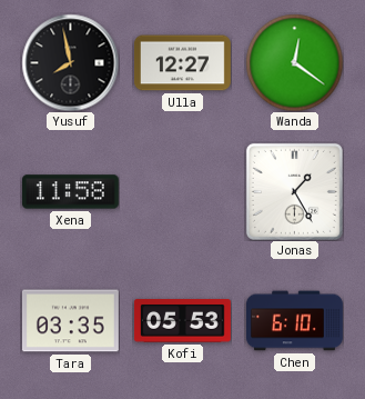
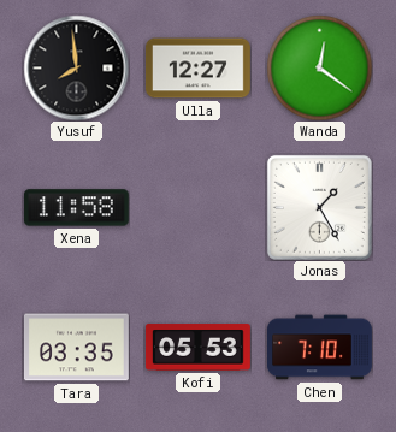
Yusuf: 7:58 -> 7:59
Chen: 6:10 -> 7:10
